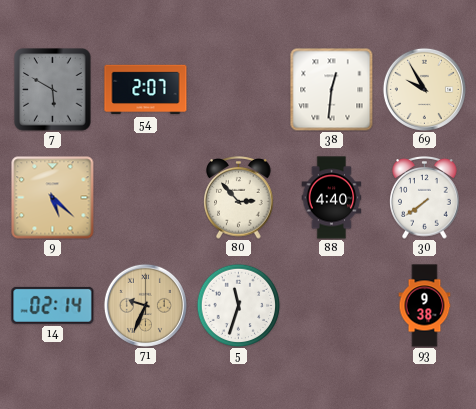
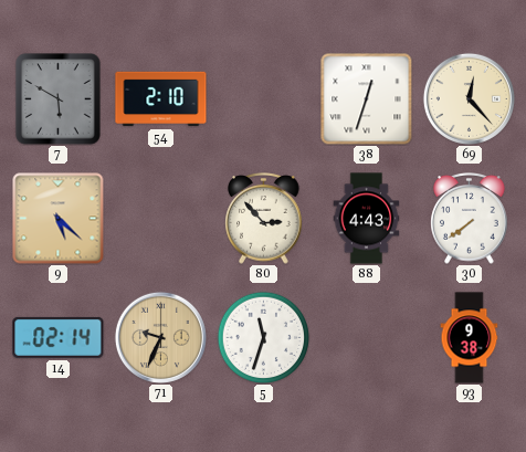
54: 2:07 -> 2:10
38: 12:31 -> 12:33
69: 9:55 -> 12:23
88: 4:40 -> 4:43
